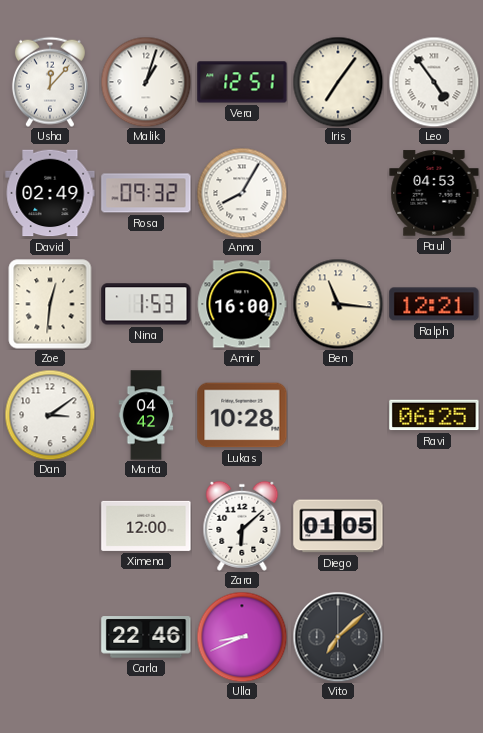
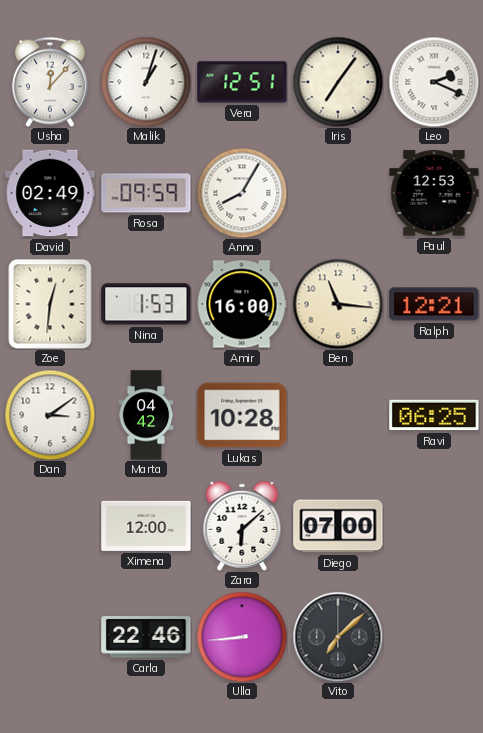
Leo: 4:54 -> 2:19
Rosa: 09:32 -> 09:59
Paul: 04:53 -> 12:53
Diego: 01:05 -> 07:00
Ulla: 8:41 -> 8:44
